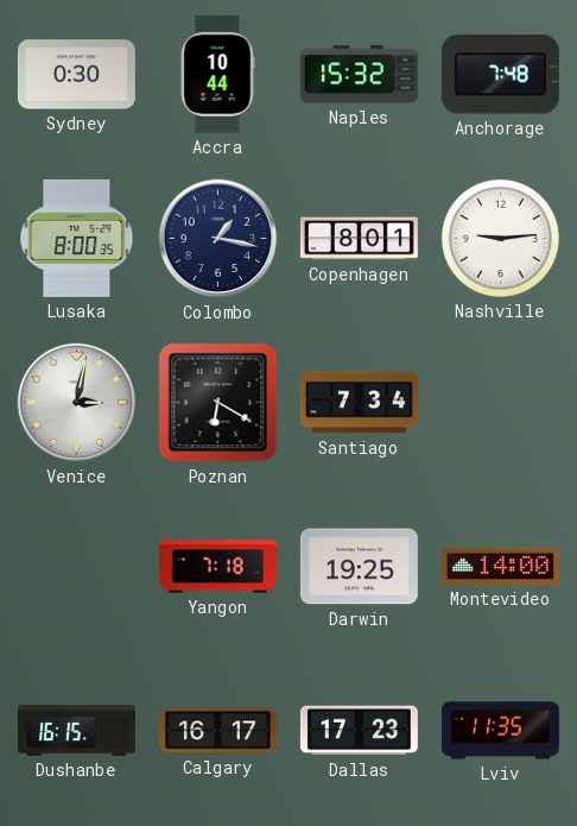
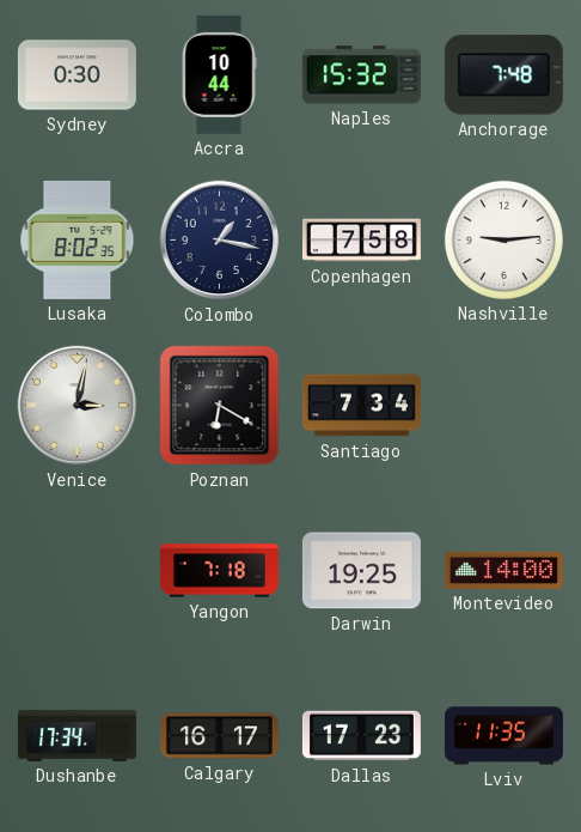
Lusaka: 8:00 -> 8:02
Copenhagen: 8:01 -> 7:58
Dushanbe: 16:15 -> 17:34
